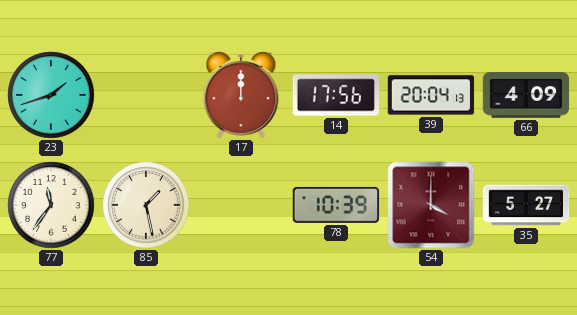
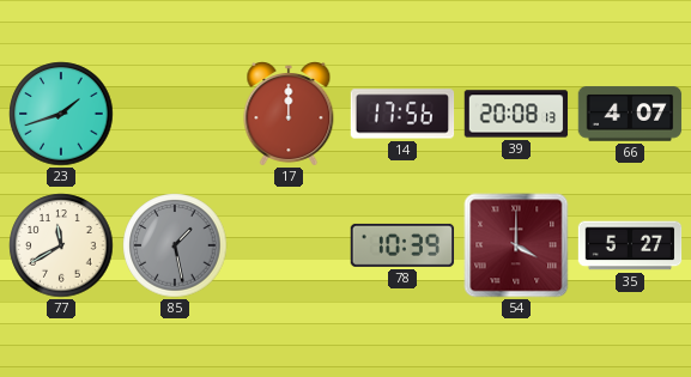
39: 20:04 -> 20:08
66: 4:09 -> 4:07
77: 11:36 -> 11:40
85 dial: cream -> grey
